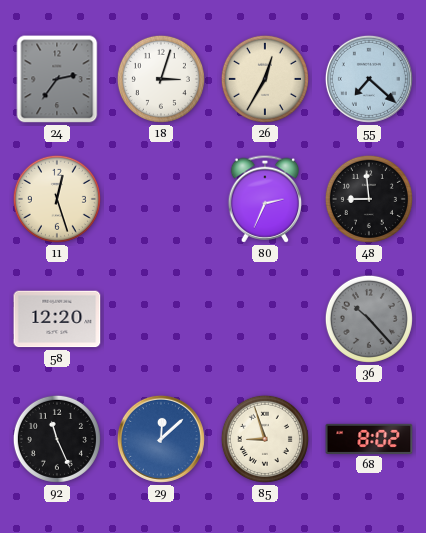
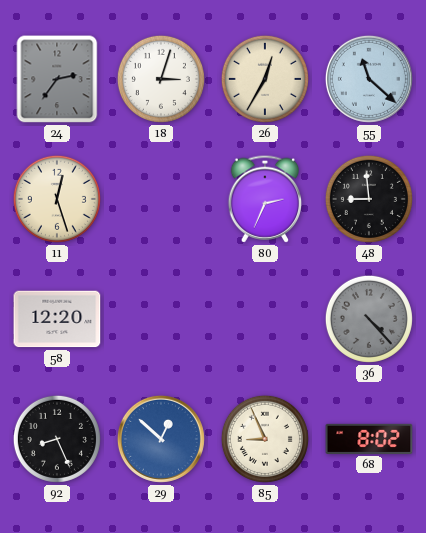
55: 7:22 -> 11:22
36: 10:23 -> 4:23
92: 11:26 -> 8:26
29: 12:08 -> 12:52
85: 8:57 -> 8:56
